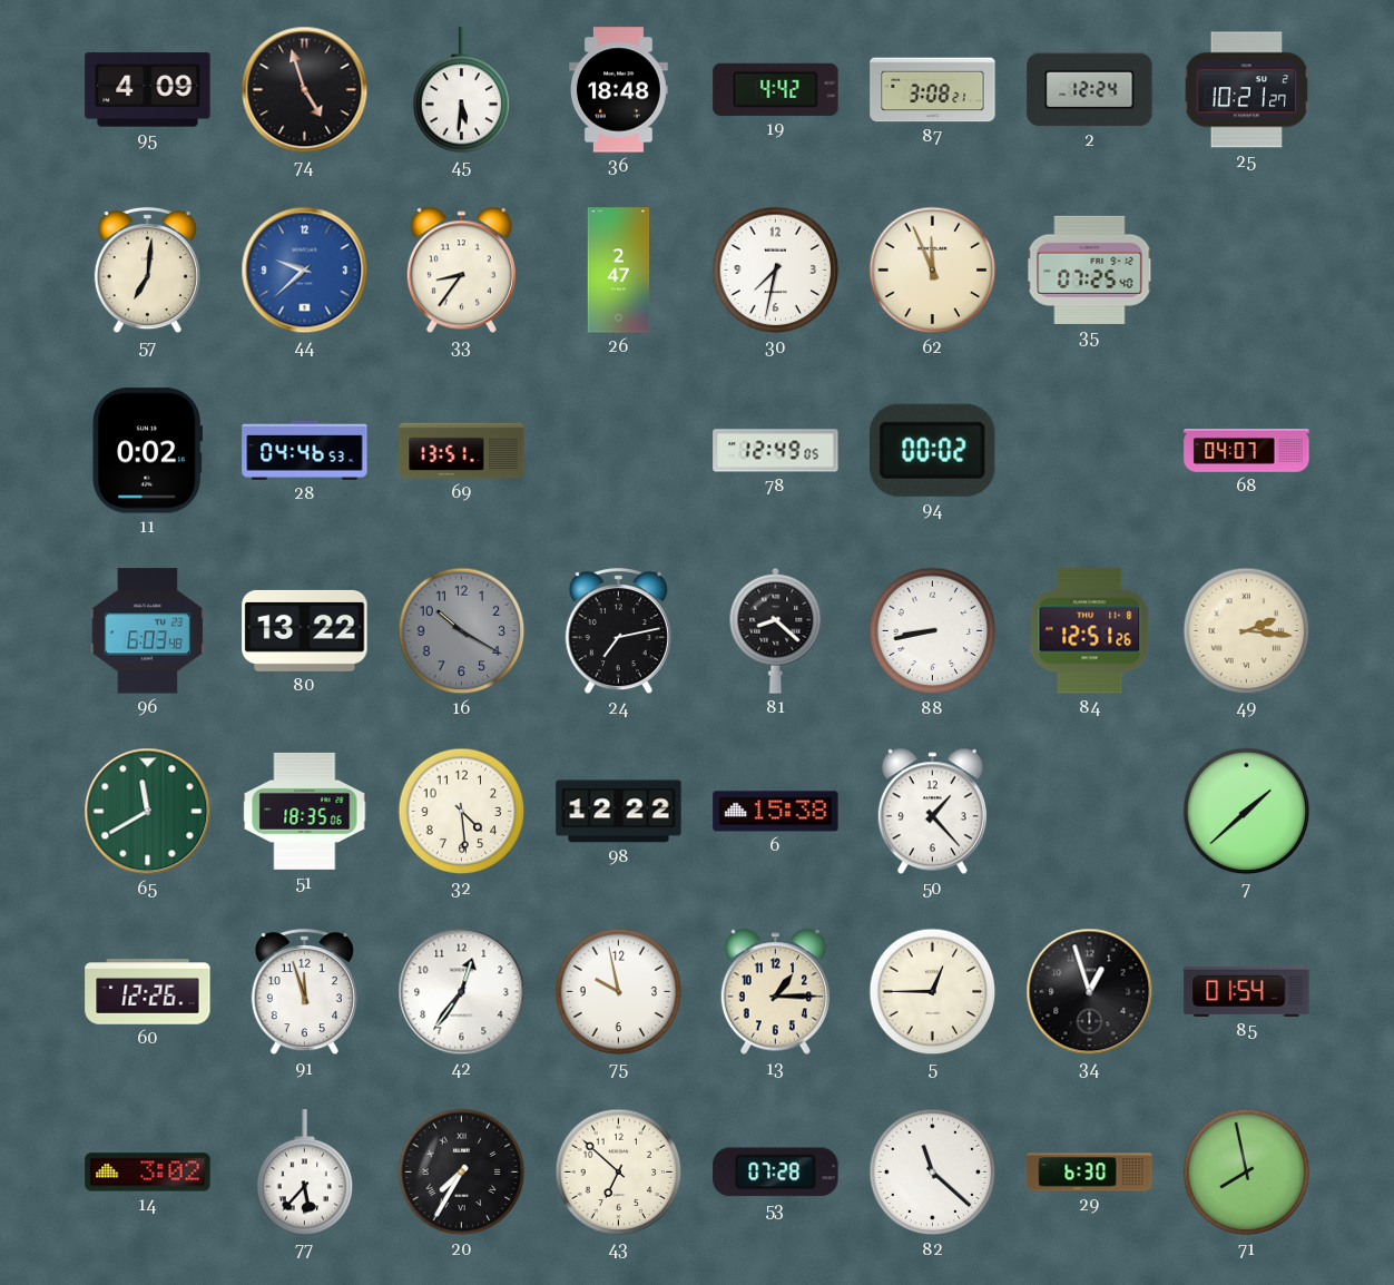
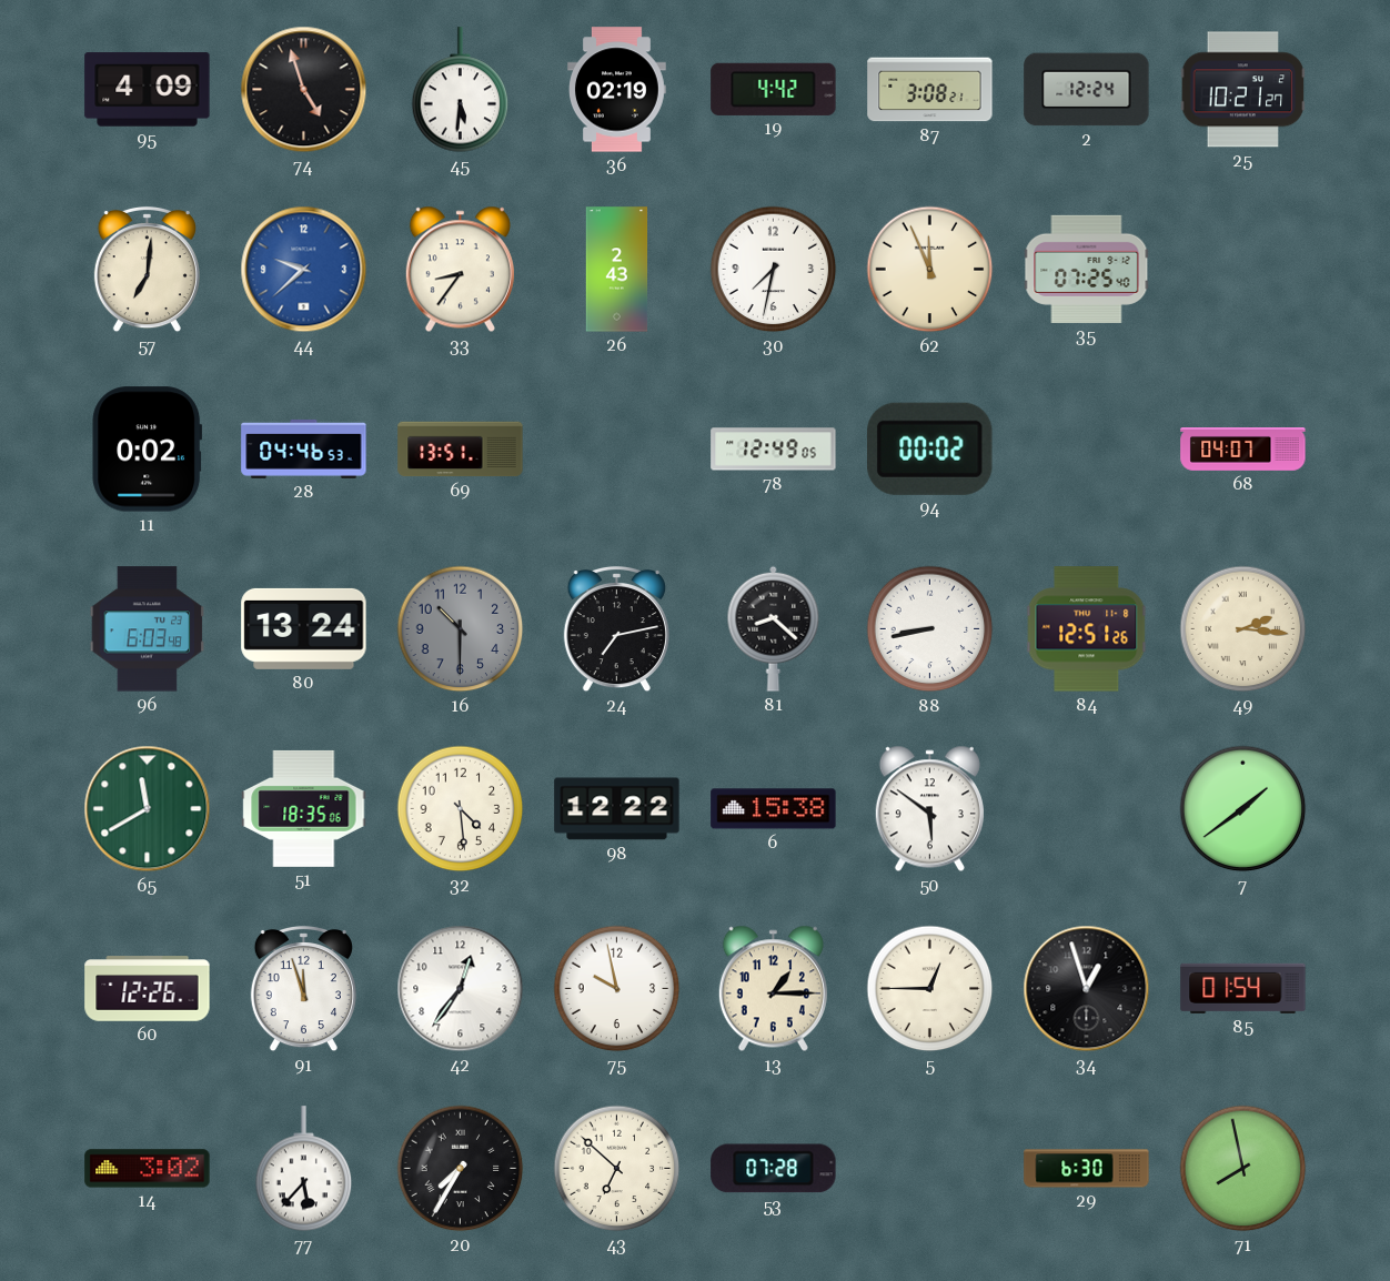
36: 18:48 -> 02:19
26: 2:47 -> 2:43
80: 13:22 -> 13:24
16: 10:20 -> 10:30
50: 1:23 -> 5:51
7: 1:38 -> 1:39
82: 11:22 -> none
